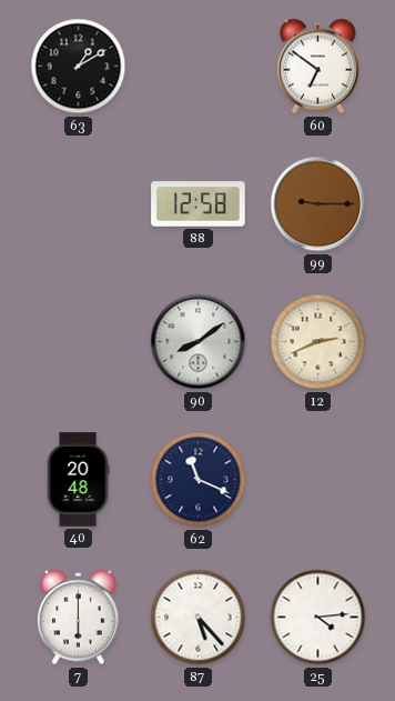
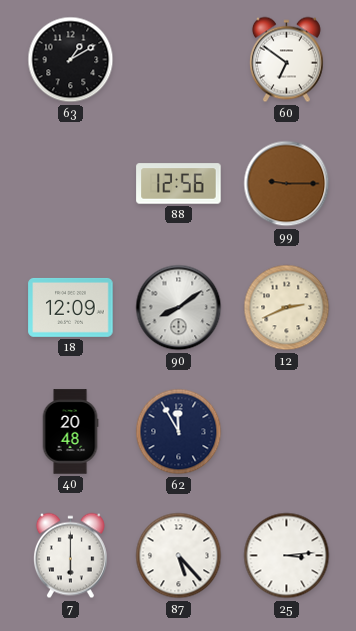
88: 12:58 -> 12:56
18: none -> 12:09
62: 11:19 -> 11:55
25: 4:14 -> 3:14
